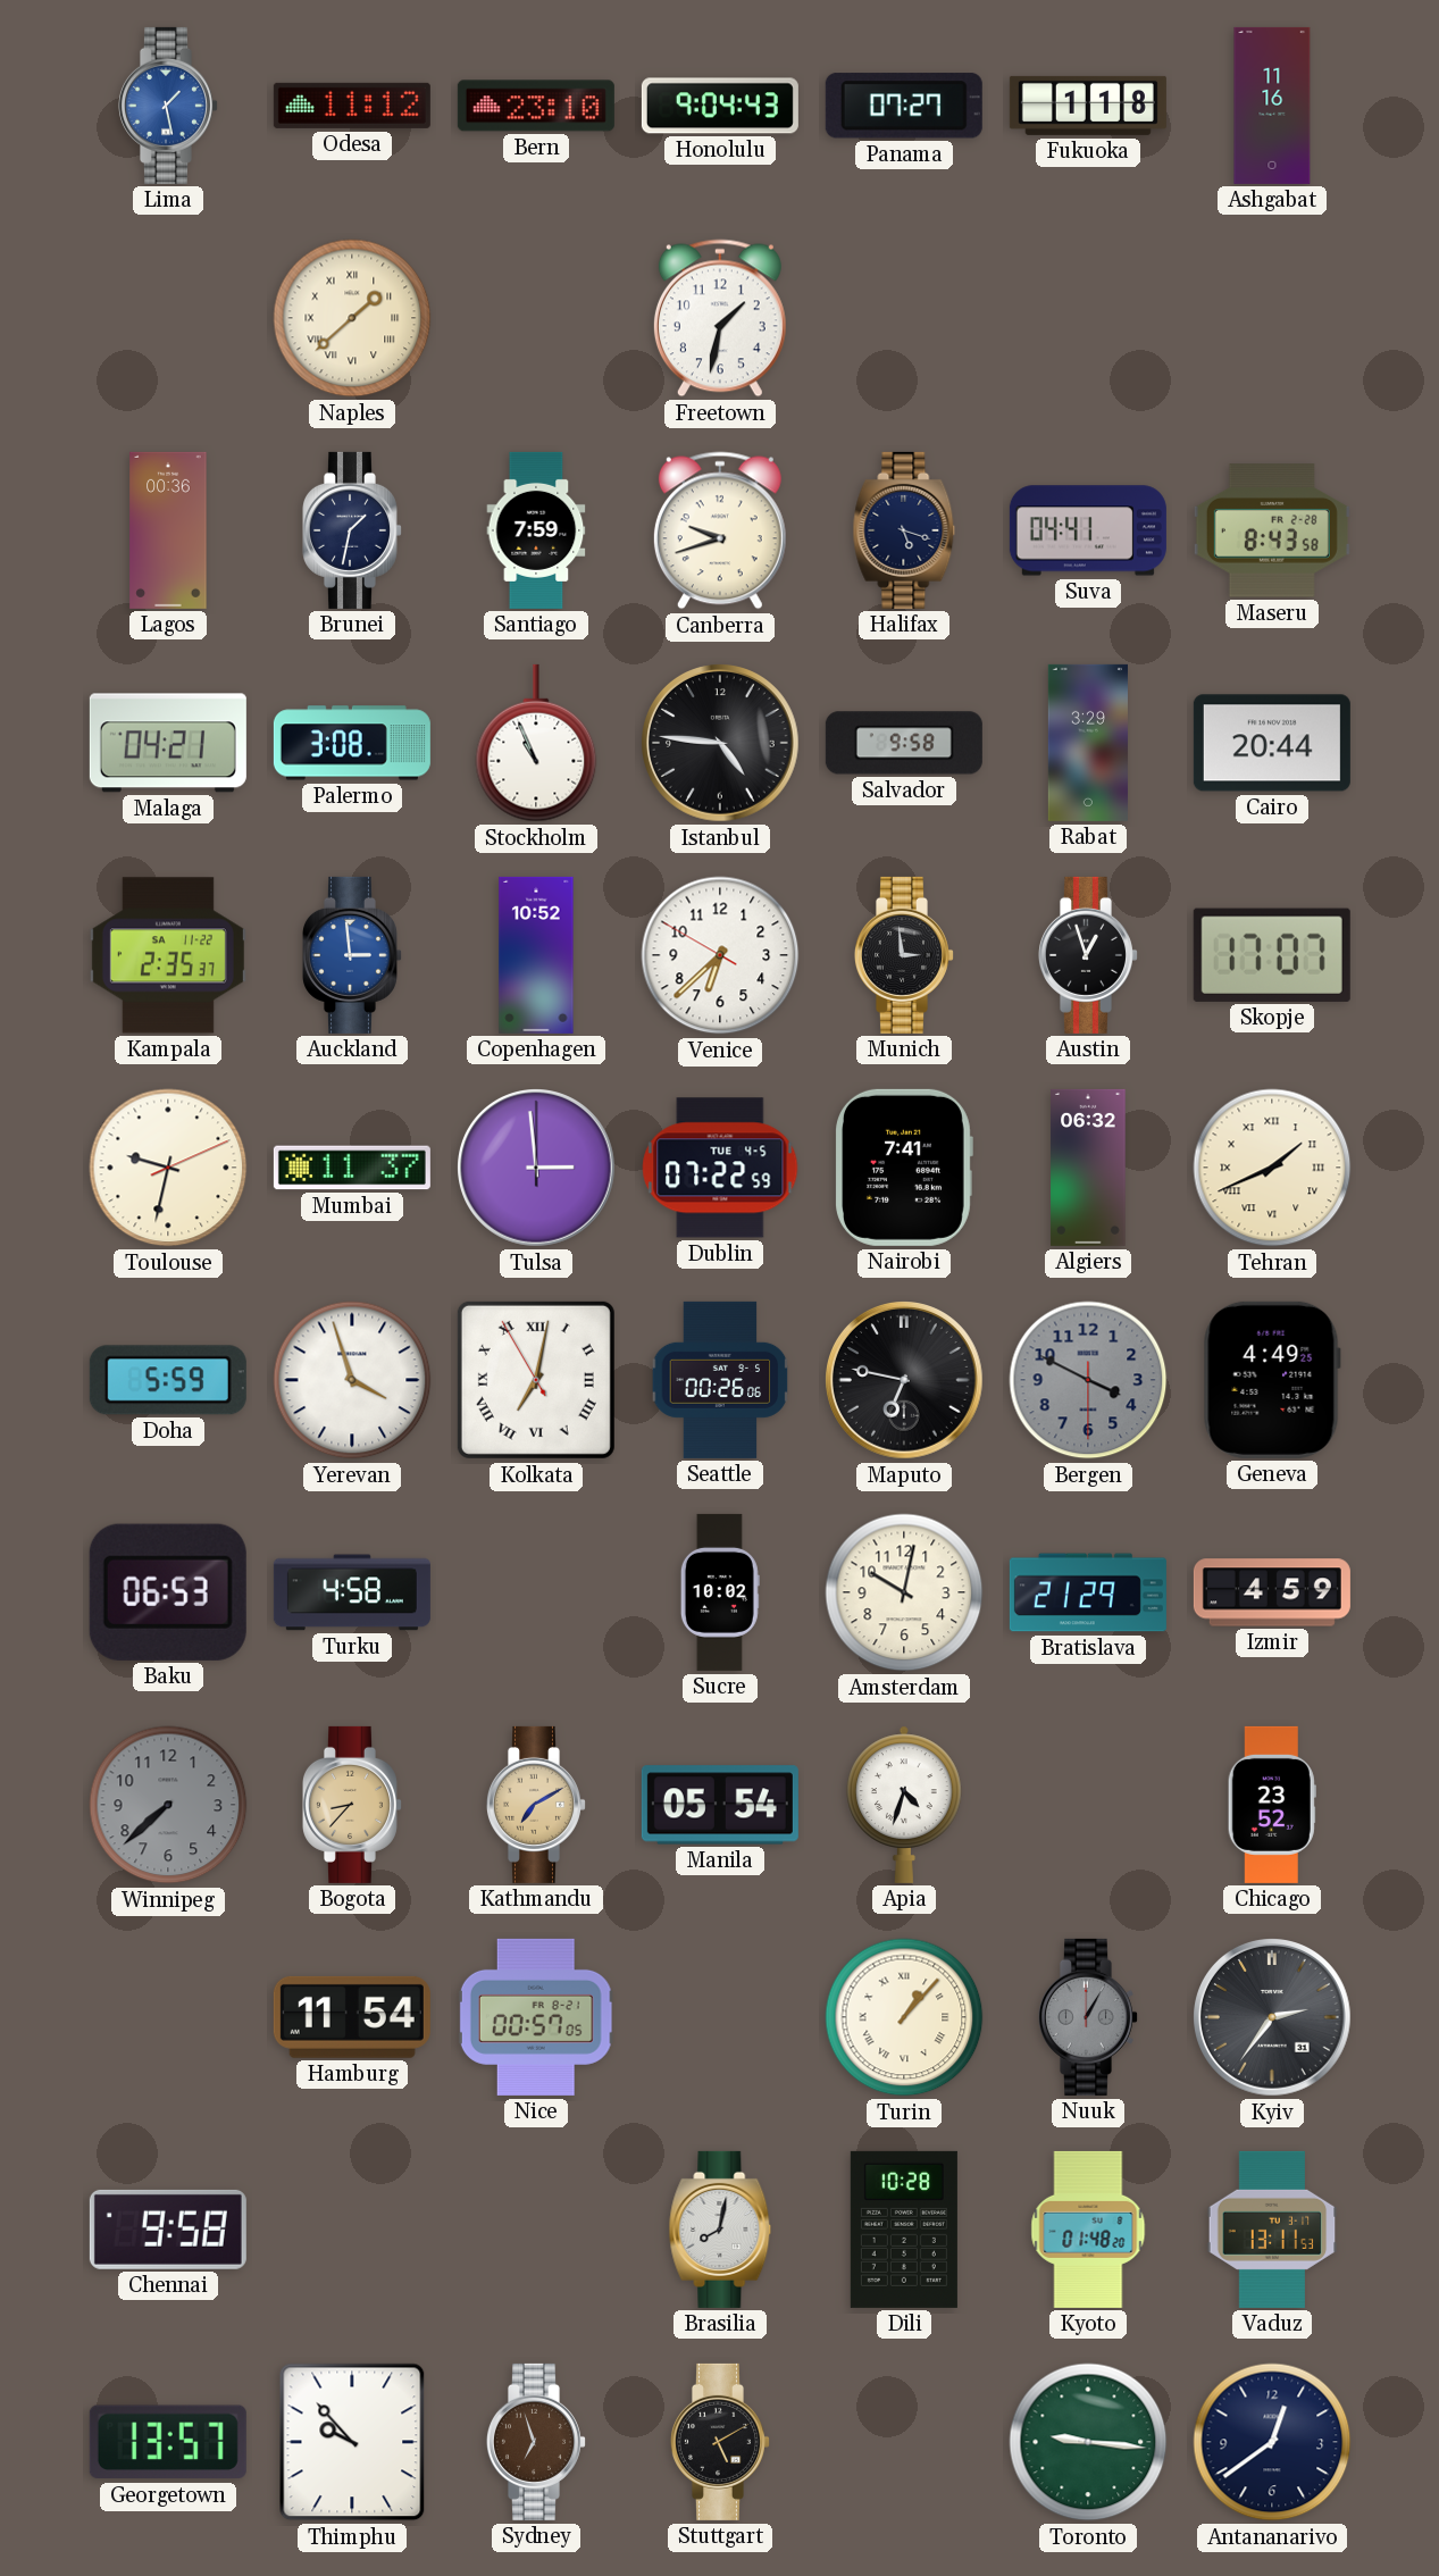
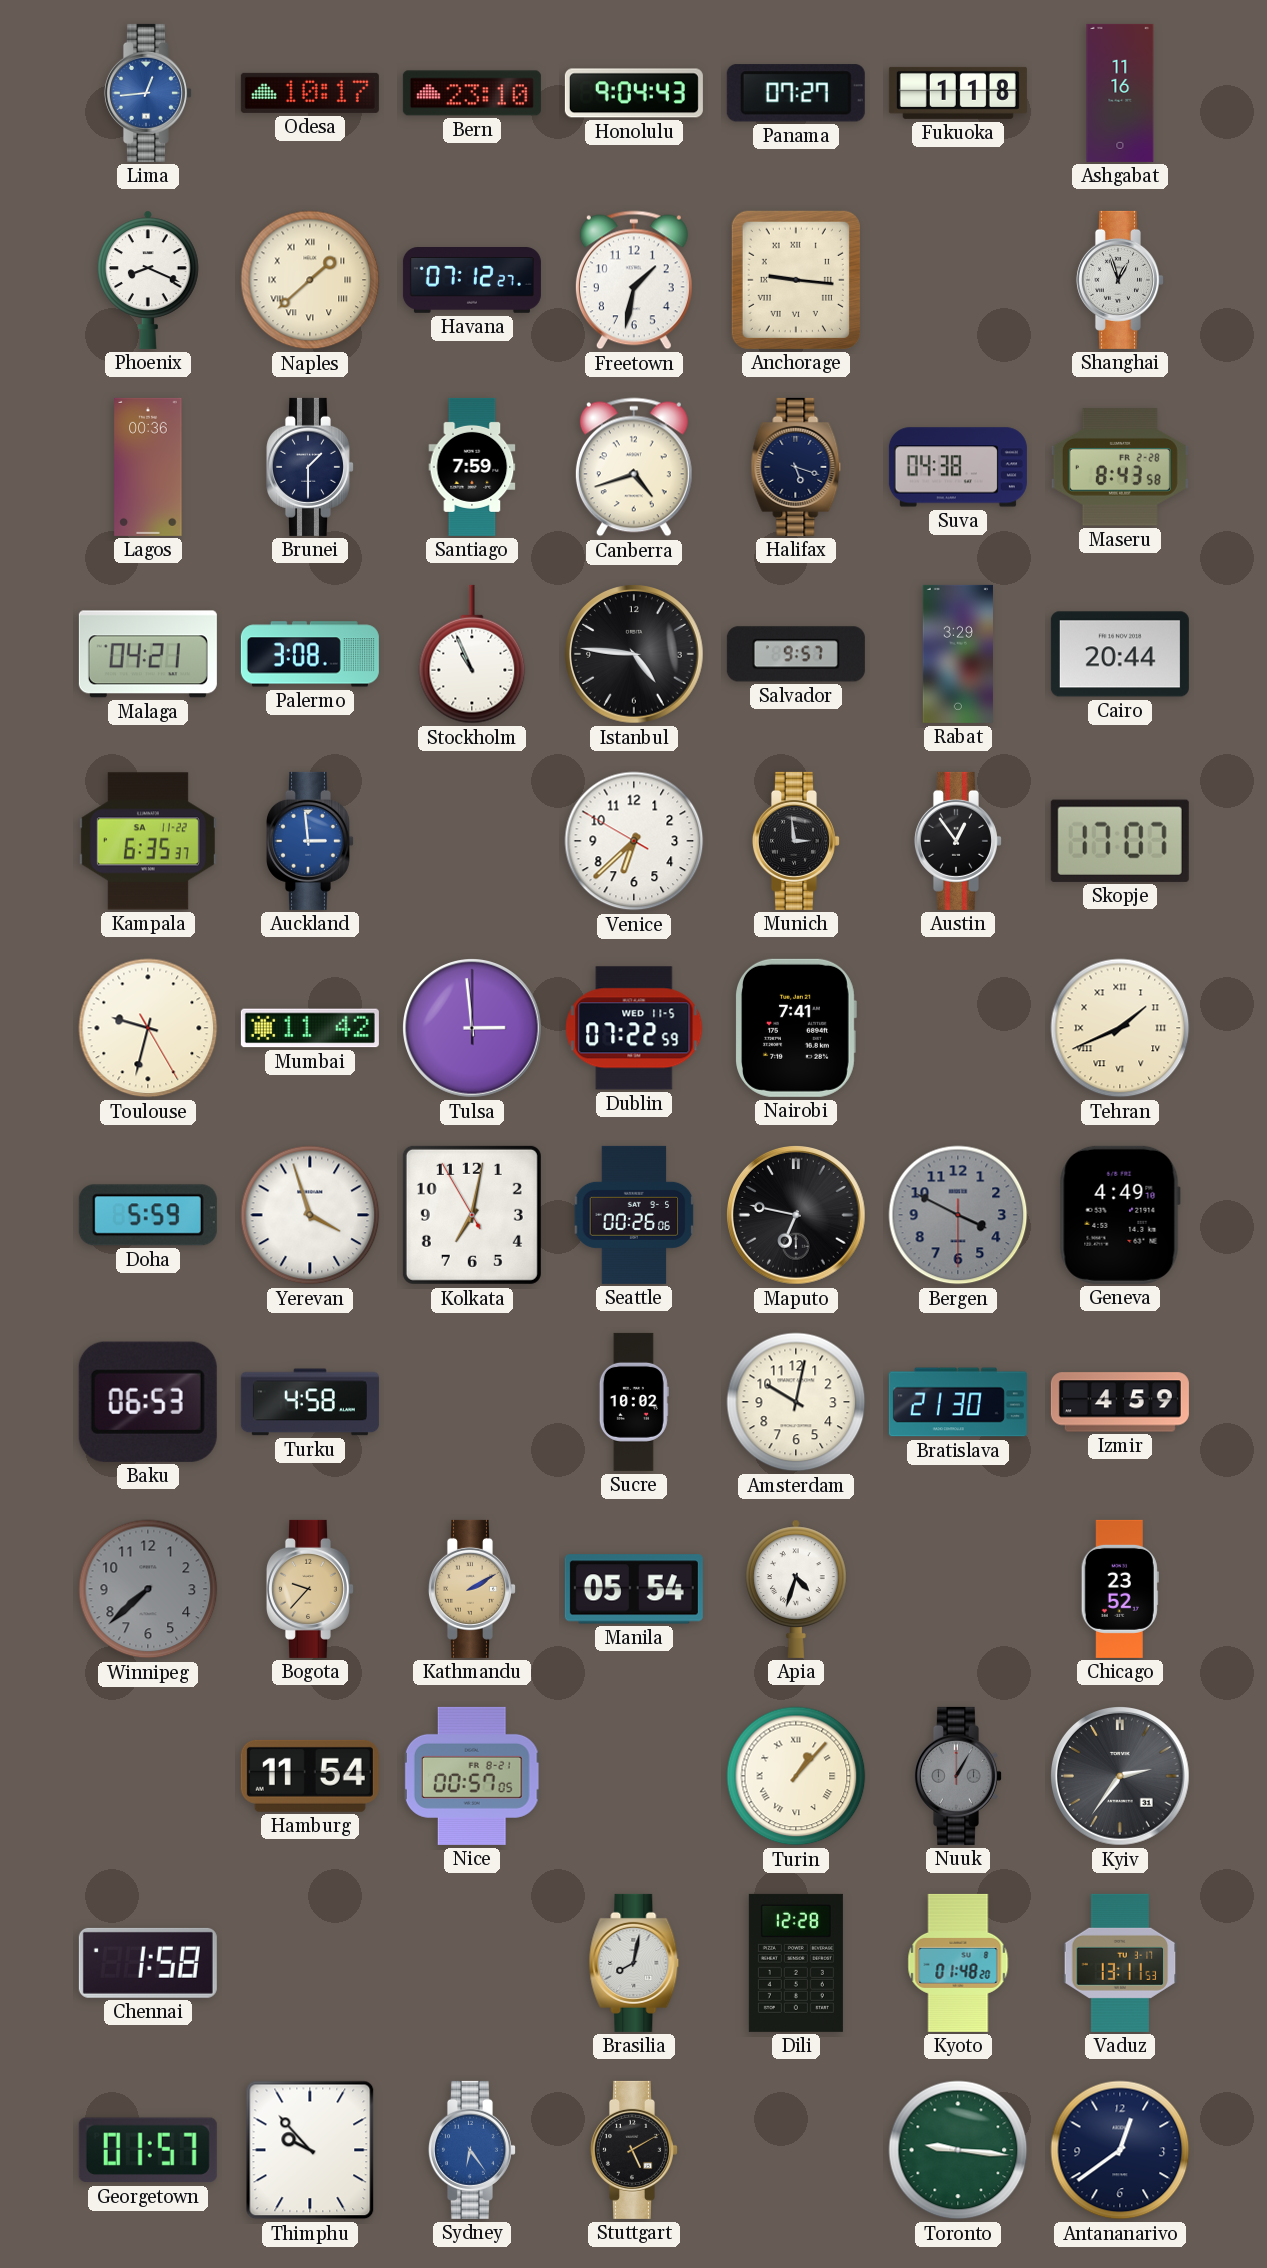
Lima: 1:28 -> 12:44
Odesa: 11:12 -> 10:17
Phoenix: none -> 8:19
Havana: none -> 07:12
Anchorage: none -> 9:16
Shanghai: none -> 12:57
Brunei: 1:32 -> 1:30
Canberra: 9:42 -> 4:42
Suva: 04:41 -> 04:38
Salvador: 9:58 -> 9:57
Kampala: 2:35 -> 6:35
Copenhagen: 10:52 -> none
Austin: 12:57 -> 12:54
Toulouse: 9:32:11 -> 9:32:25
Mumbai: 11:37 -> 11:42
Dublin date: TUE 4-5 -> WED 11-5
Algiers: 06:32 -> none
Kolkata numerals: Roman -> Arabic
Geneva: 4:49:25 -> 4:49:10
Bratislava: 21:29 -> 21:30
Bogota: 8:37 -> 9:37
Kathmandu: 7:10 -> 2:10
Chennai: 9:58 -> 1:58
Dili: 10:28 -> 12:28
Georgetown: 13:57 -> 01:57
Sydney: 6:57 -> 6:24
Sydney dial: brown -> blue
